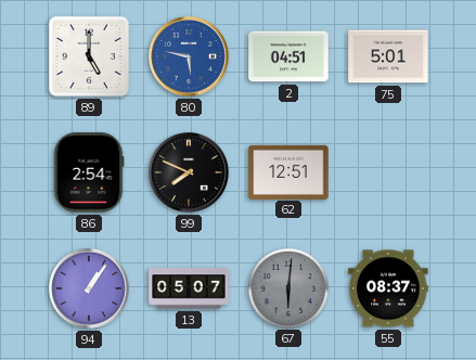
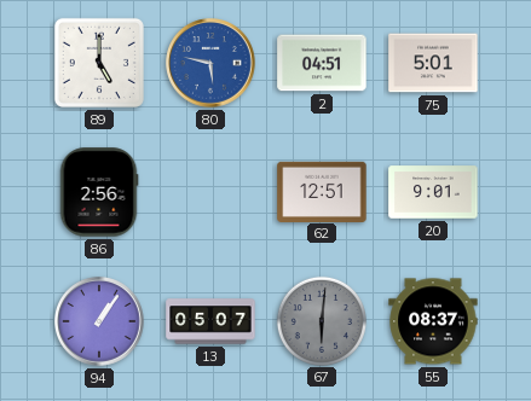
86: 2:54 -> 2:56
99: 7:49 -> none
20: none -> 9:01
